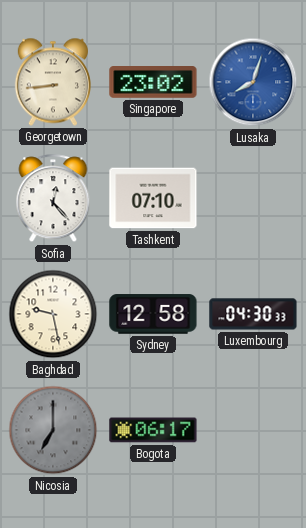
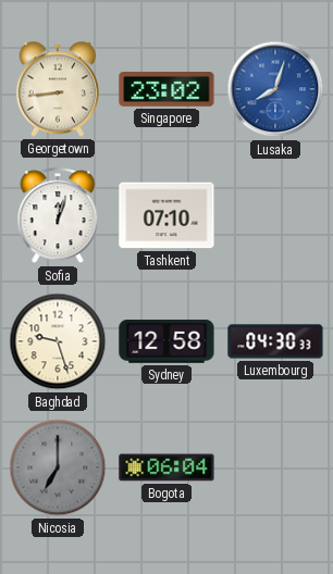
Sofia: 12:23 -> 12:03
Baghdad: 9:28 -> 9:27
Bogota: 06:17 -> 06:04
